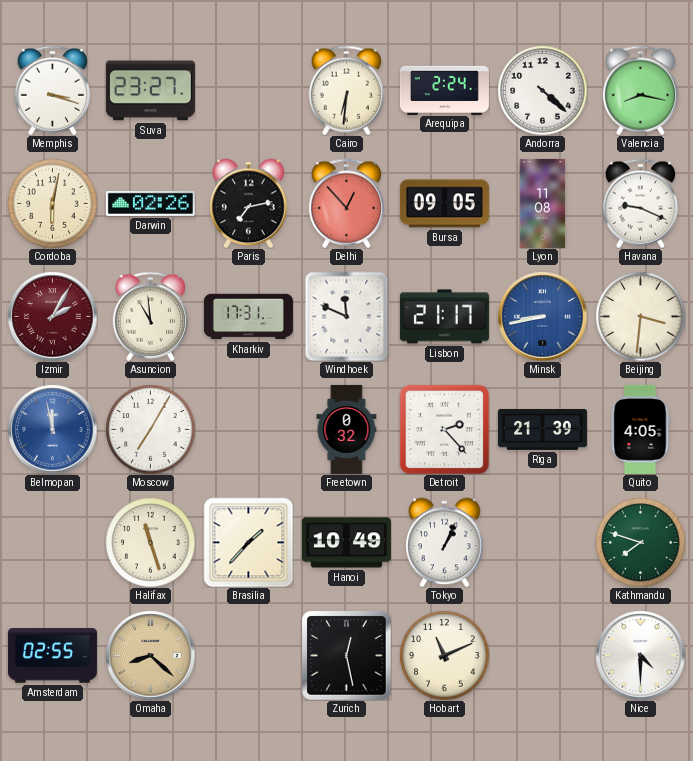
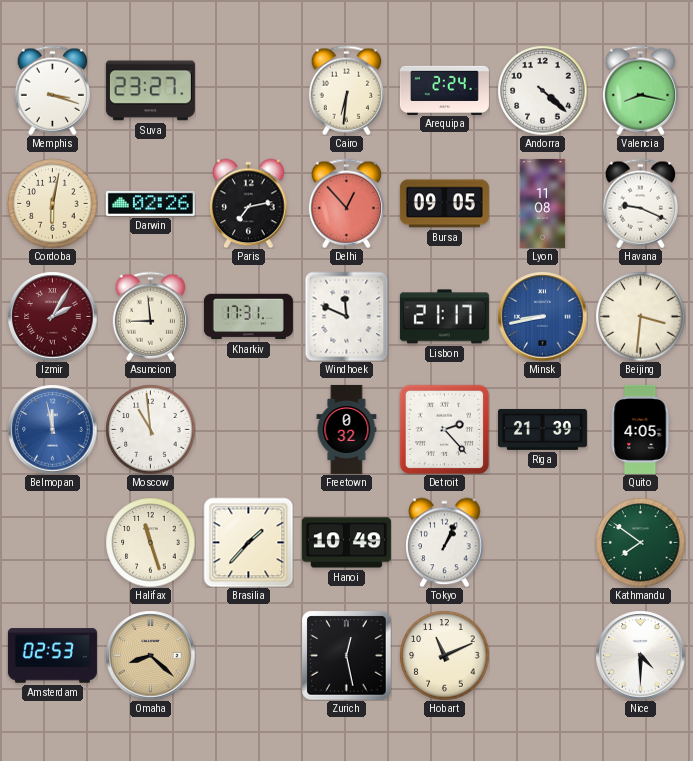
Asuncion: 10:59 -> 8:59
Moscow: 7:05 -> 10:59
Kathmandu: 7:48 -> 7:51
Amsterdam: 02:55 -> 02:53
